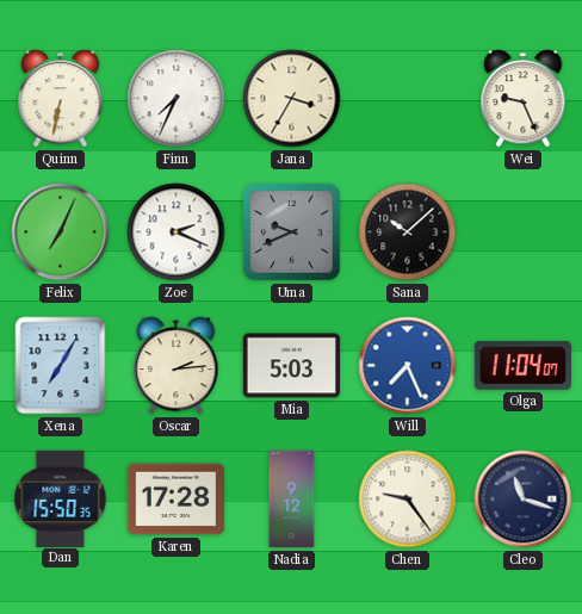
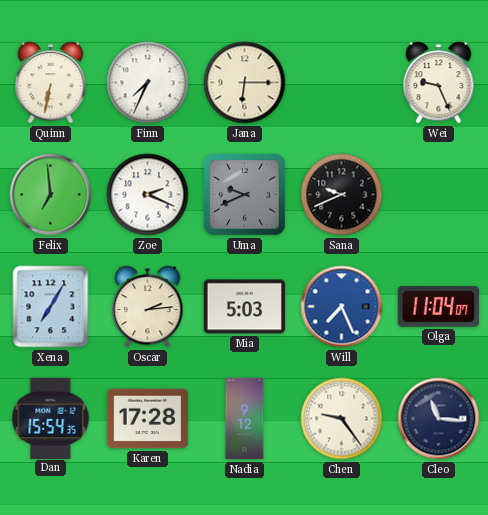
Jana: 3:35 -> 6:15
Felix: 7:04 -> 6:59
Sana: 10:08 -> 9:41
Dan: 15:50 -> 15:54
Cleo: 11:18 -> 11:16
